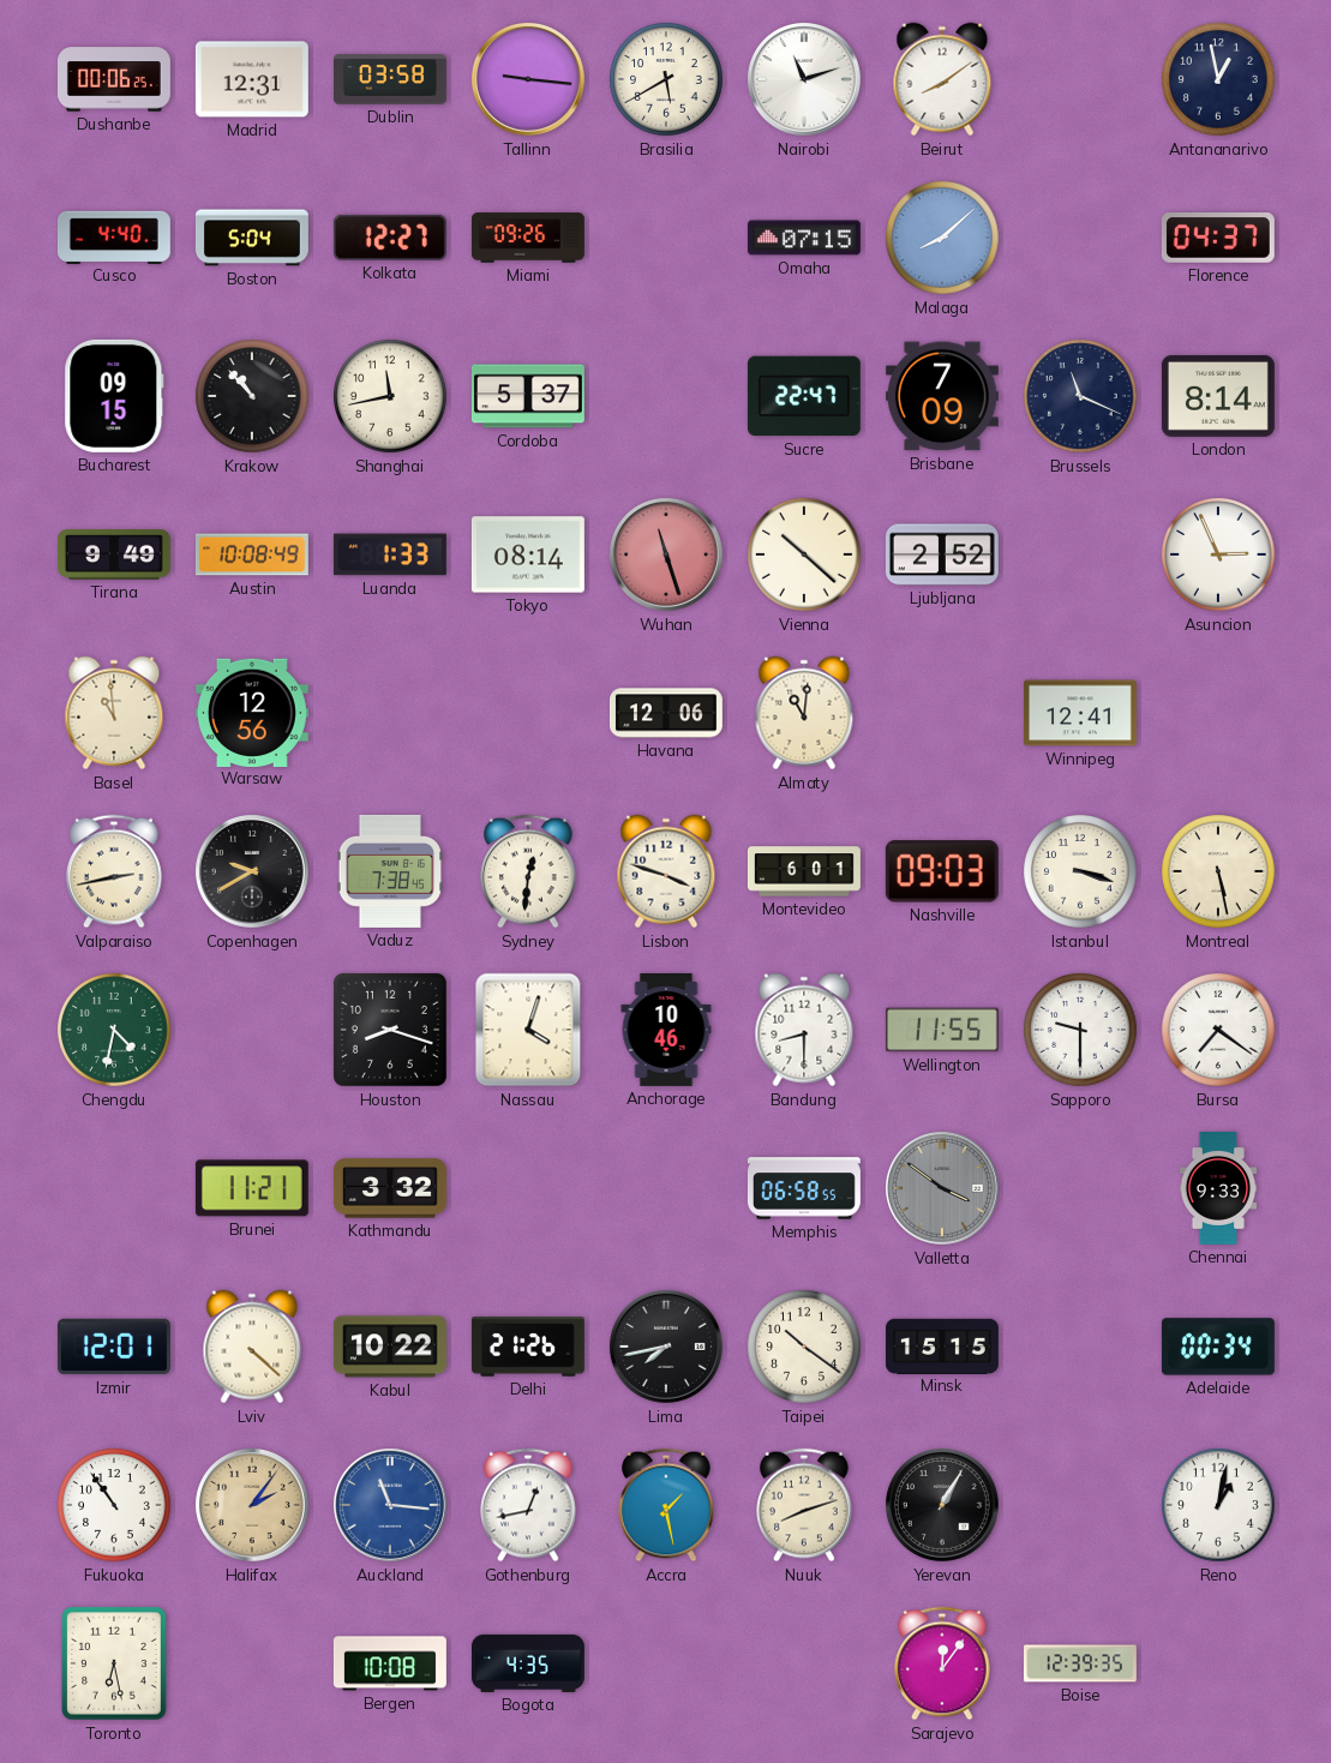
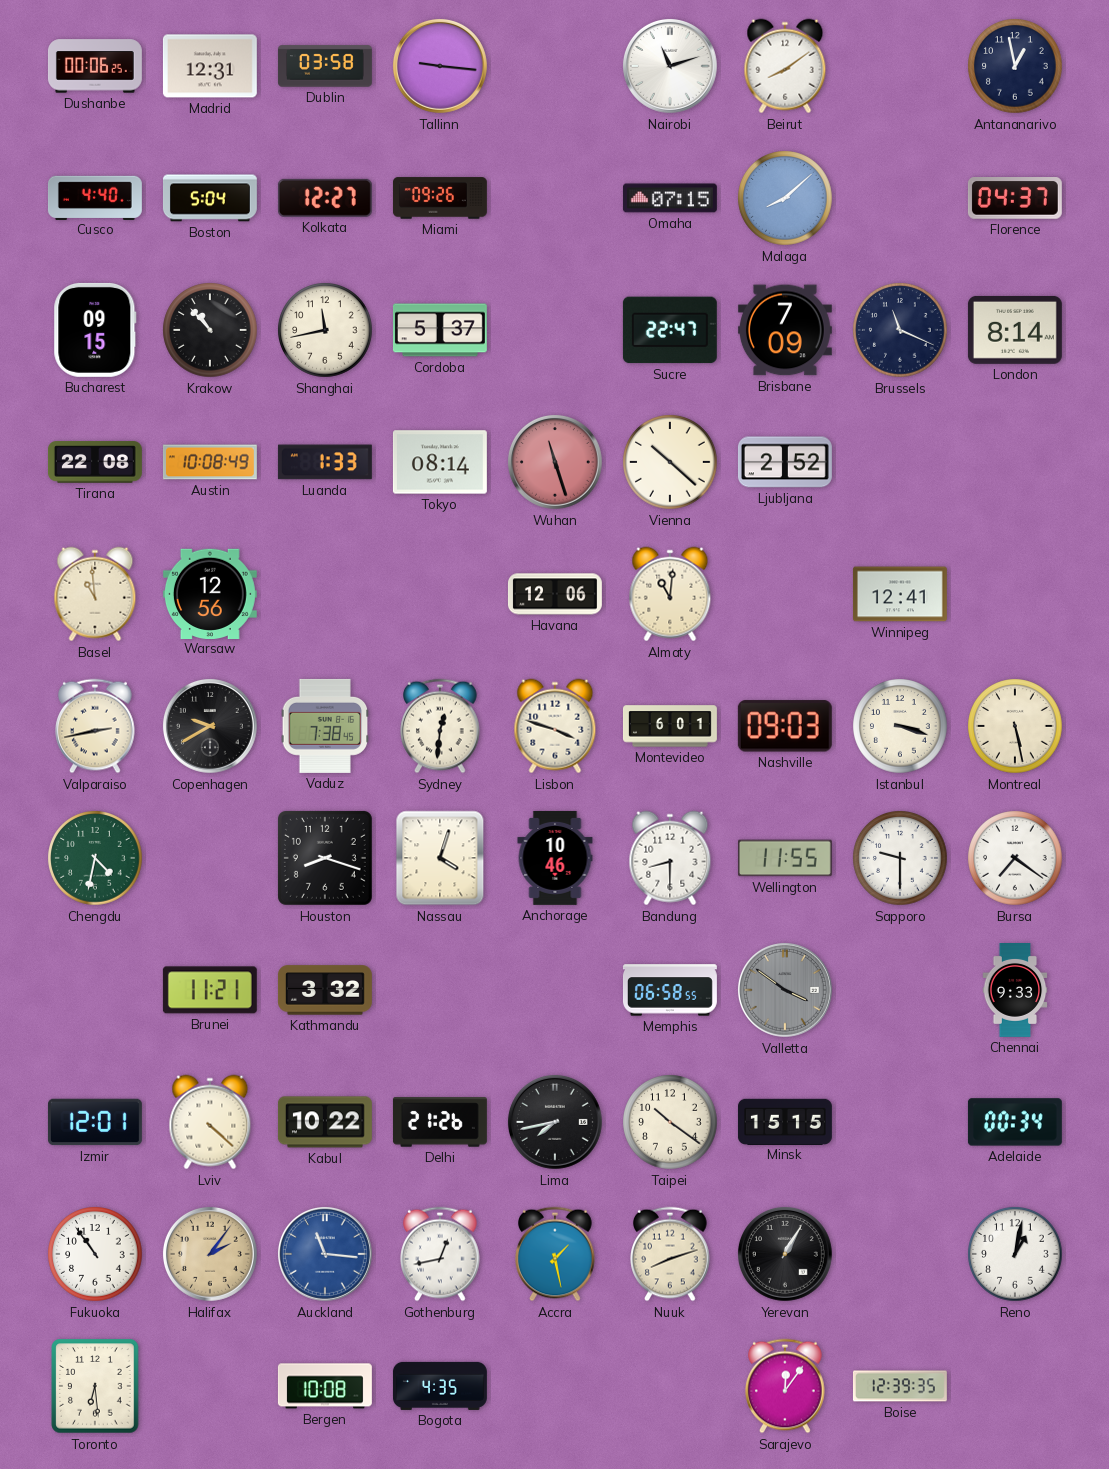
Brasilia: 5:40 -> none
Tirana: 9:49 -> 22:08
Asuncion: 2:56 -> none
Toronto: 6:28 -> 6:29
